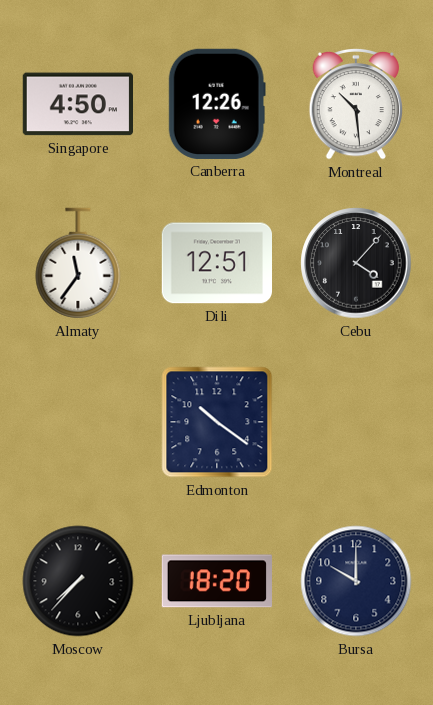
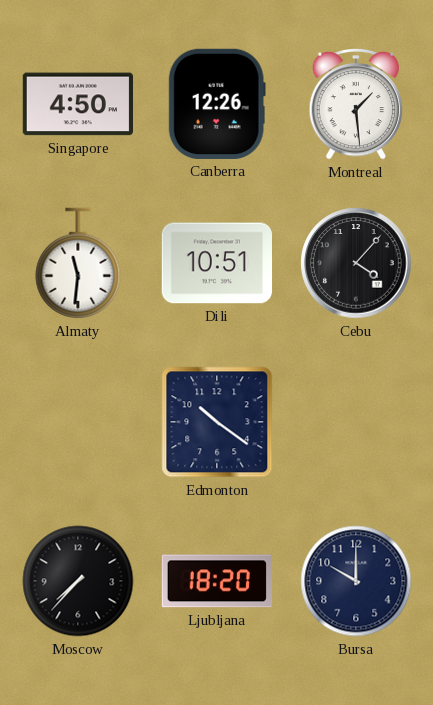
Montreal: 10:29 -> 1:29
Almaty: 11:36 -> 11:31
Dili: 12:51 -> 10:51
